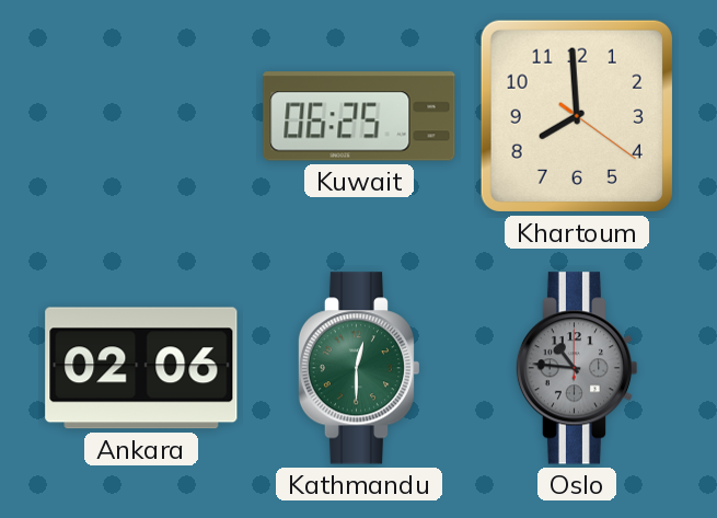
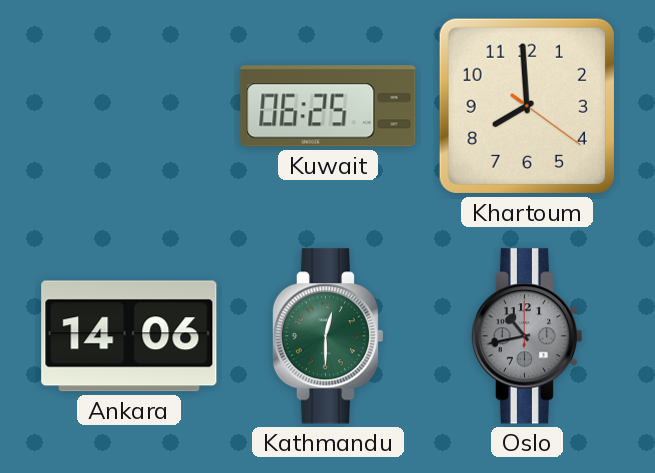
Ankara: 02:06 -> 14:06
Oslo: 10:46 -> 10:43
